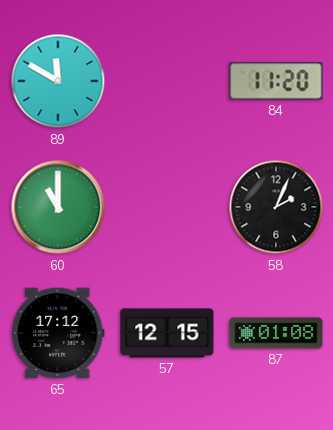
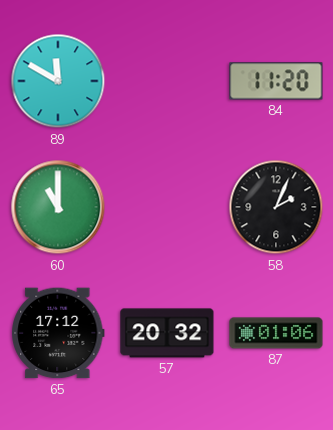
57: 12:15 -> 20:32
87: 01:08 -> 01:06
